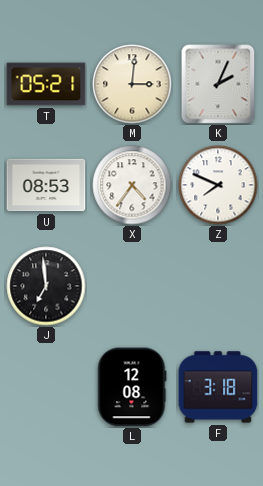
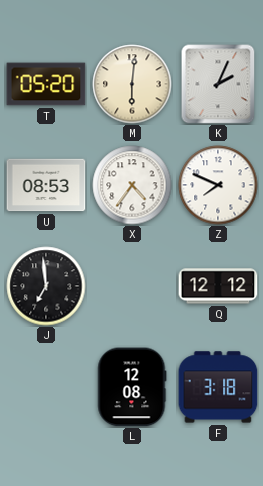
T: 05:21 -> 05:20
M: 3:01 -> 6:01
Q: none -> 12:12
